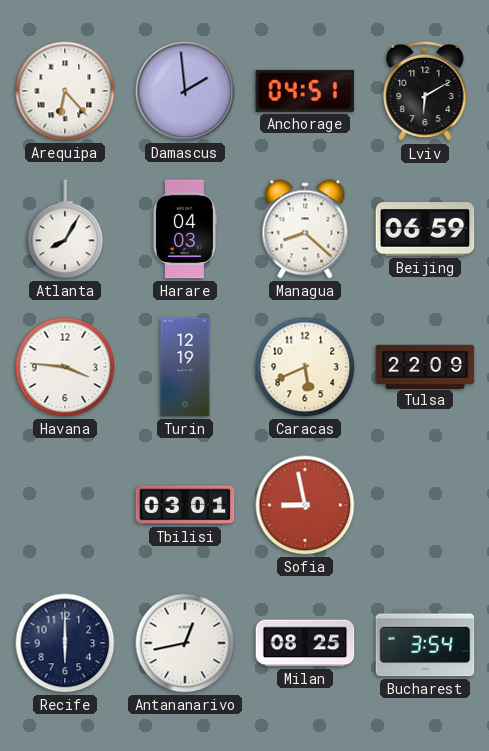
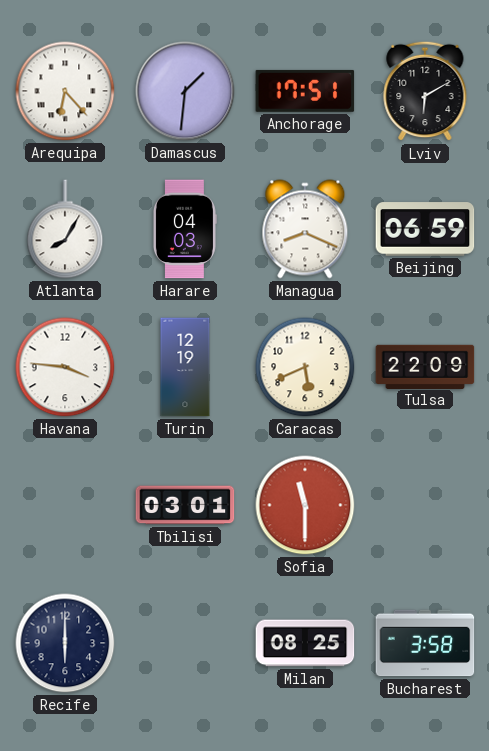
Damascus: 1:59 -> 1:31
Anchorage: 04:51 -> 17:51
Managua: 8:22 -> 8:19
Sofia: 8:58 -> 11:30
Antananarivo: 12:43 -> none
Bucharest: 3:54 -> 3:58
